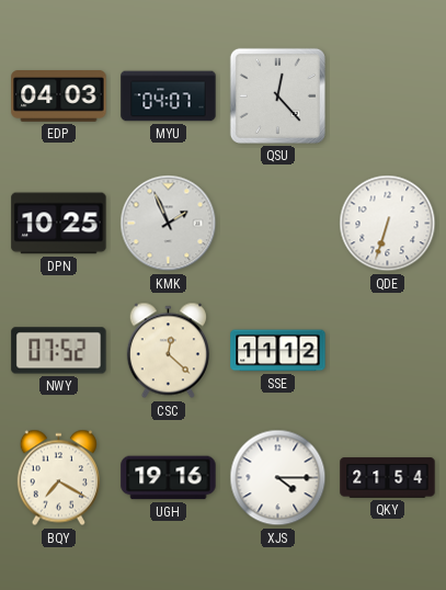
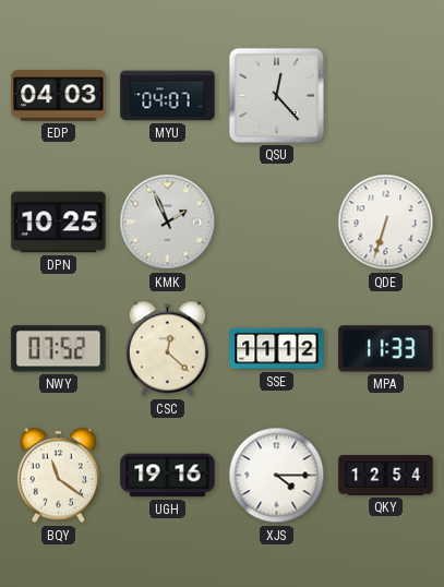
MPA: none -> 11:33
BQY: 7:20 -> 11:21
QKY: 21:54 -> 12:54
